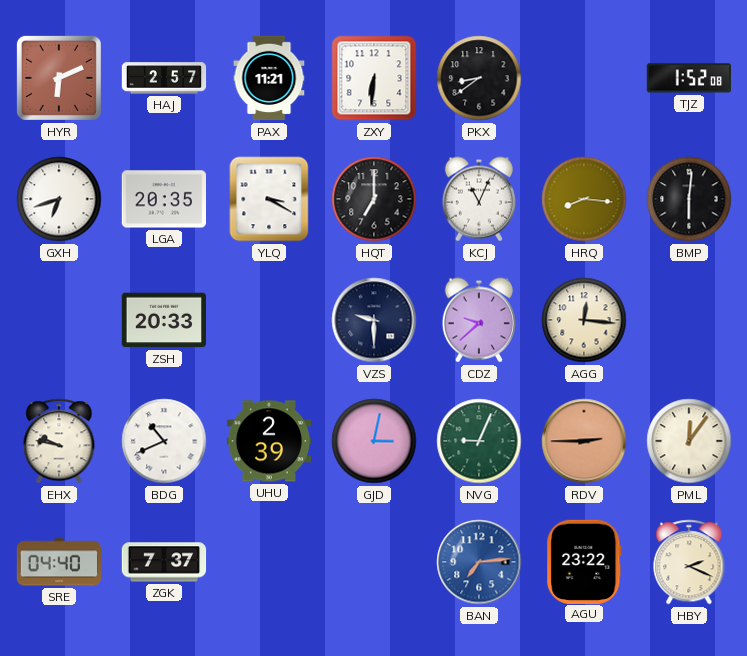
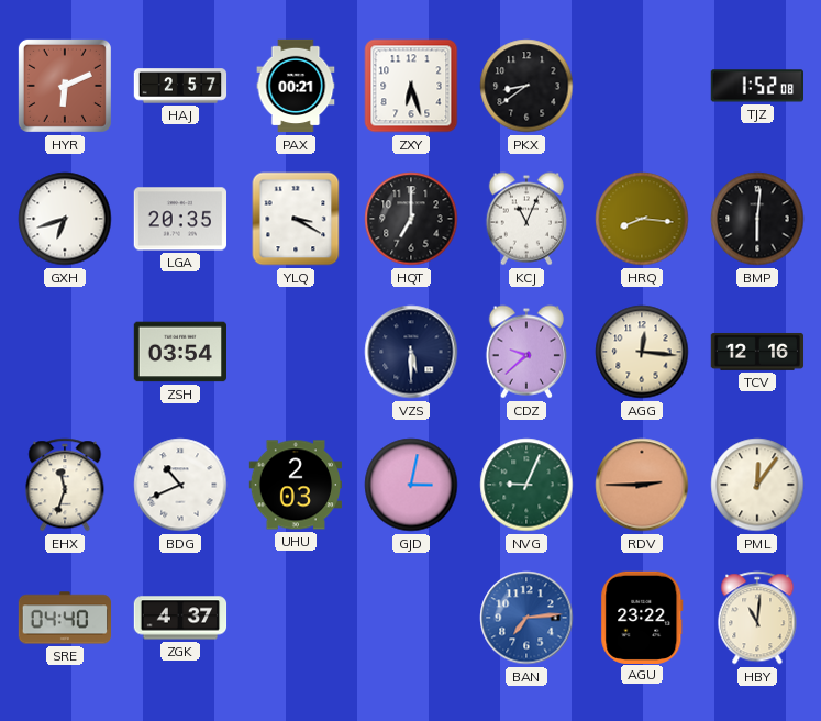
PAX: 11:21 -> 00:21
ZXY: 6:31 -> 6:27
ZSH: 20:33 -> 03:54
VZS: 9:30 -> 5:30
TCV: none -> 12:16
EHX: 9:47 -> 11:33
UHU: 2:39 -> 2:03
ZGK: 7:37 -> 4:37
HBY: 2:19 -> 11:01
